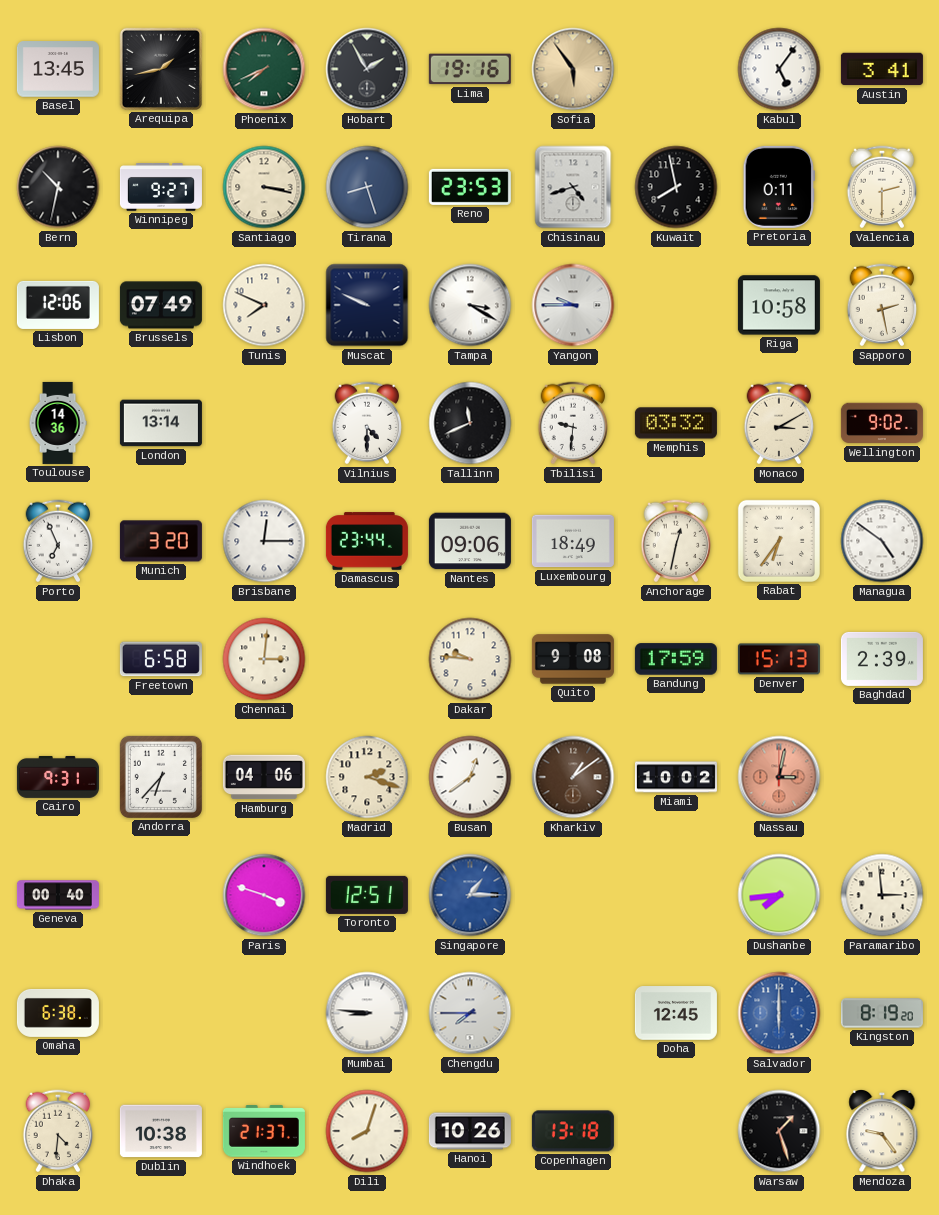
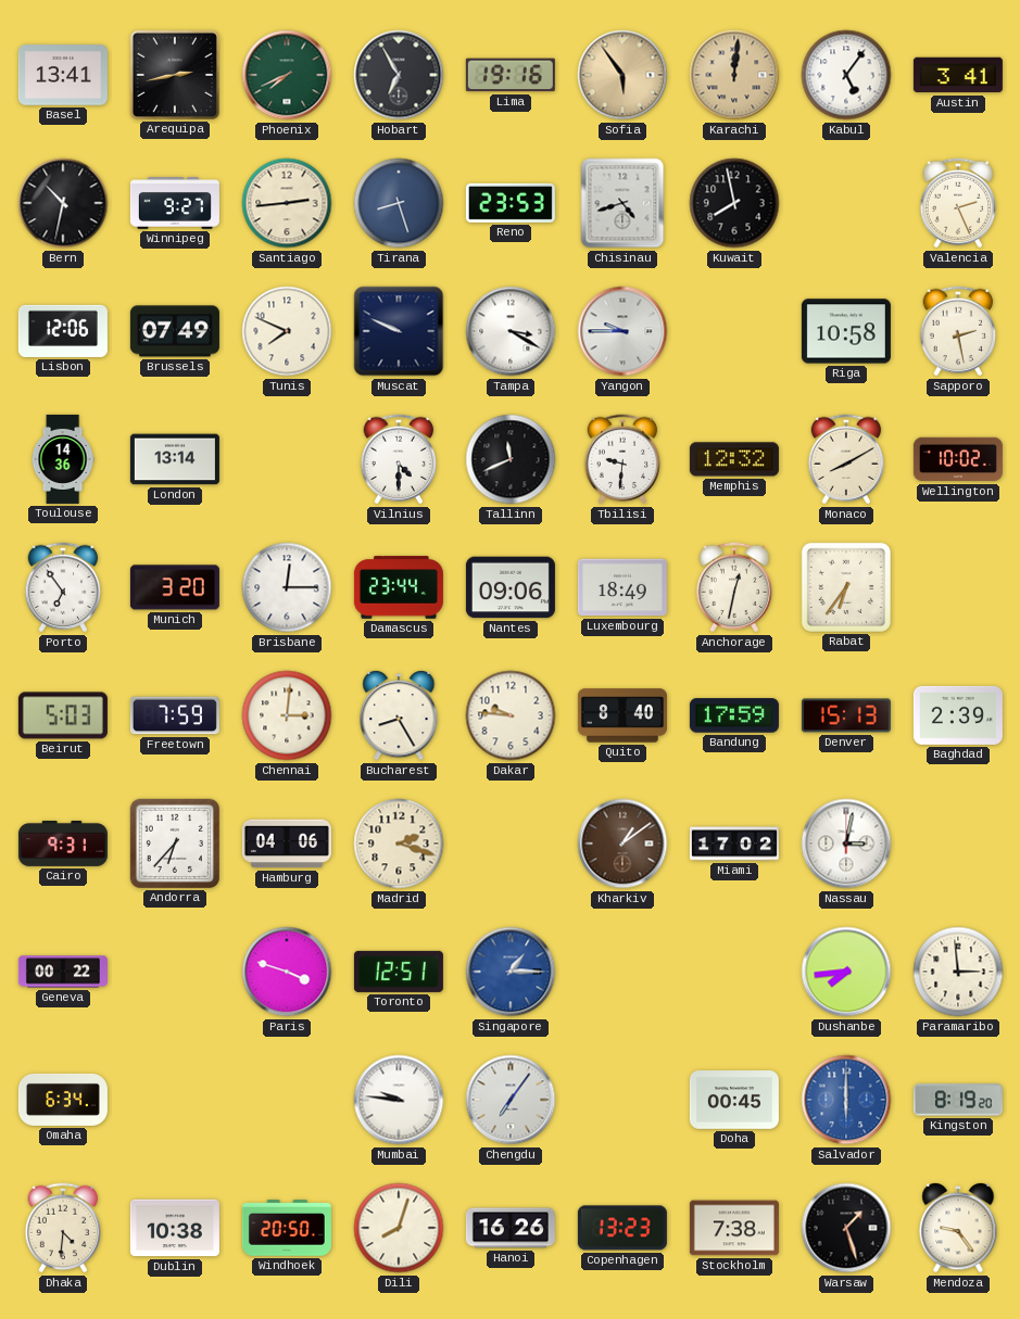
Basel: 13:45 -> 13:41
Arequipa: 1:43 -> 2:43
Hobart: 1:55 -> 6:55
Karachi: none -> 12:01
Santiago: 3:17 -> 2:44
Pretoria: 0:11 -> none
Valencia: 2:30 -> 2:26
Memphis: 03:32 -> 12:32
Monaco: 3:10 -> 8:10
Wellington: 9:02 -> 10:02
Porto: 6:56 -> 6:54
Managua: 4:51 -> none
Beirut: none -> 5:03
Freetown: 6:58 -> 7:59
Bucharest: none -> 8:25
Quito: 9:08 -> 8:40
Busan: 12:39 -> none
Miami: 10:02 -> 17:02
Nassau dial: salmon -> white
Geneva: 00:40 -> 00:22
Omaha: 6:38 -> 6:34
Mumbai: 8:46 -> 9:46
Chengdu: 7:45 -> 7:06
Doha: 12:45 -> 00:45
Windhoek: 21:37 -> 20:50
Hanoi: 10:26 -> 16:26
Copenhagen: 13:18 -> 13:23
Stockholm: none -> 7:38
